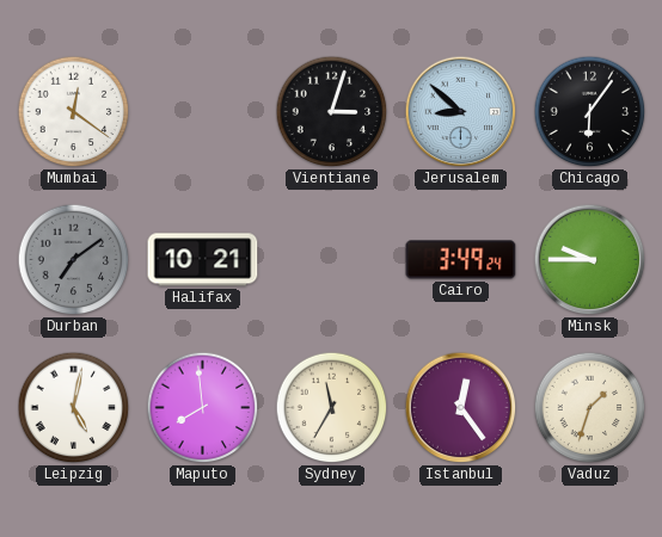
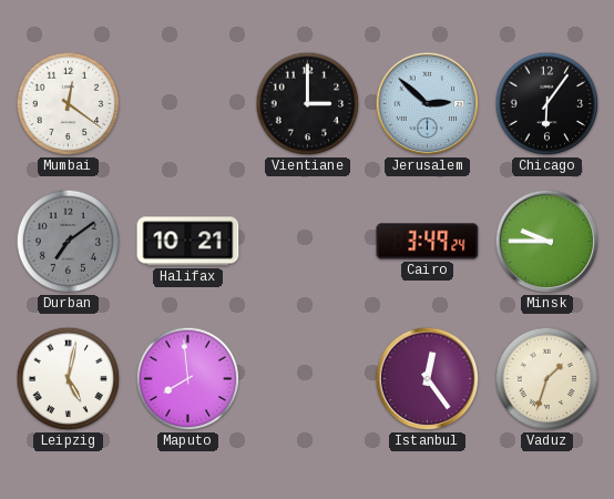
Vientiane: 3:03 -> 3:00
Jerusalem: 8:52 -> 2:52
Sydney: 11:35 -> none
